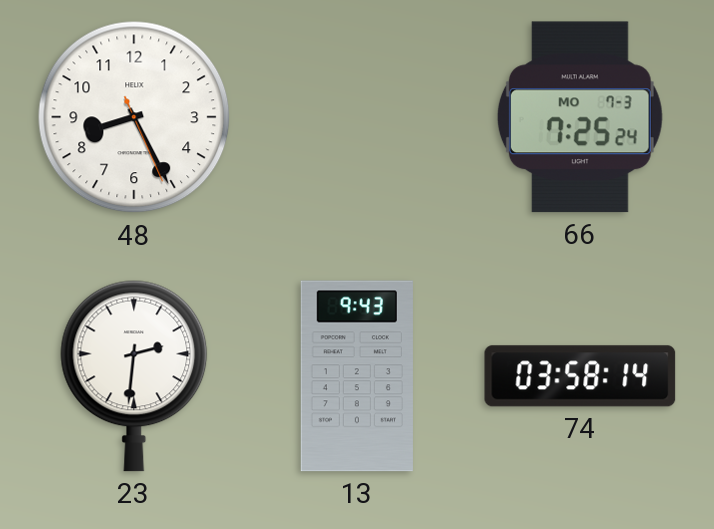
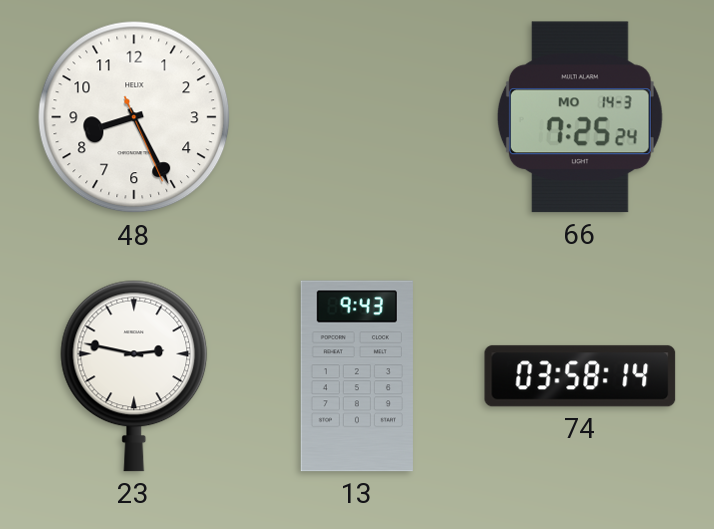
66 date: MO 7-3 -> MO 14-3
23: 2:31 -> 2:47
